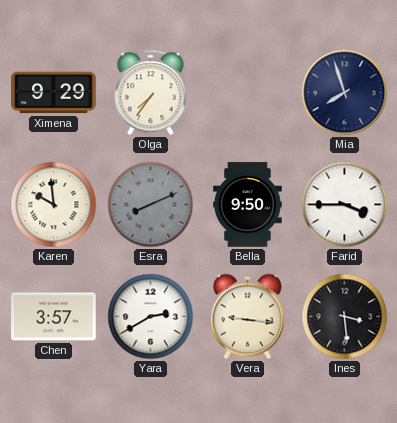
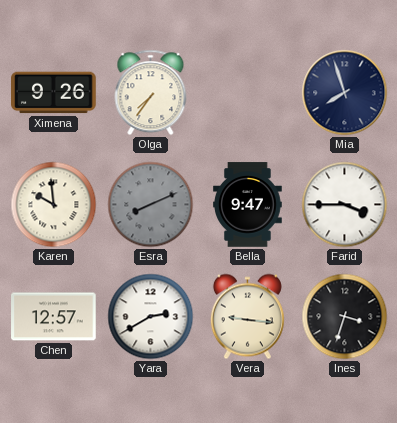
Ximena: 9:29 -> 9:26
Bella: 9:50 -> 9:47
Chen: 3:57 -> 12:57
Ines: 3:29 -> 3:33
